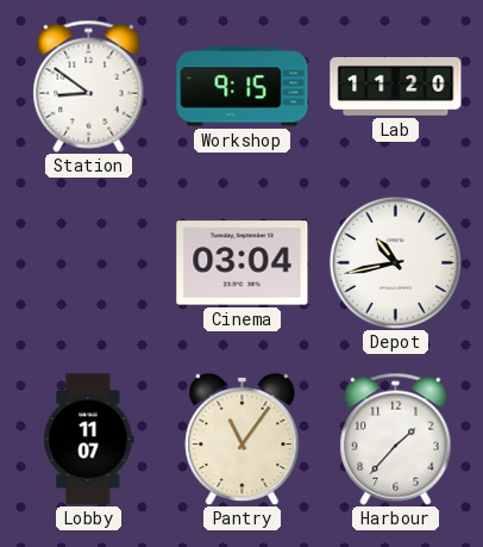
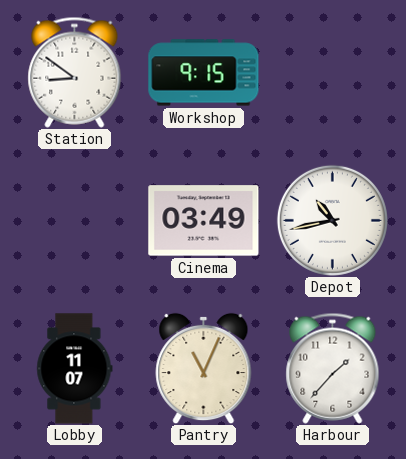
Lab: 11:20 -> none
Cinema: 03:04 -> 03:49
Pantry: 11:06 -> 11:04
